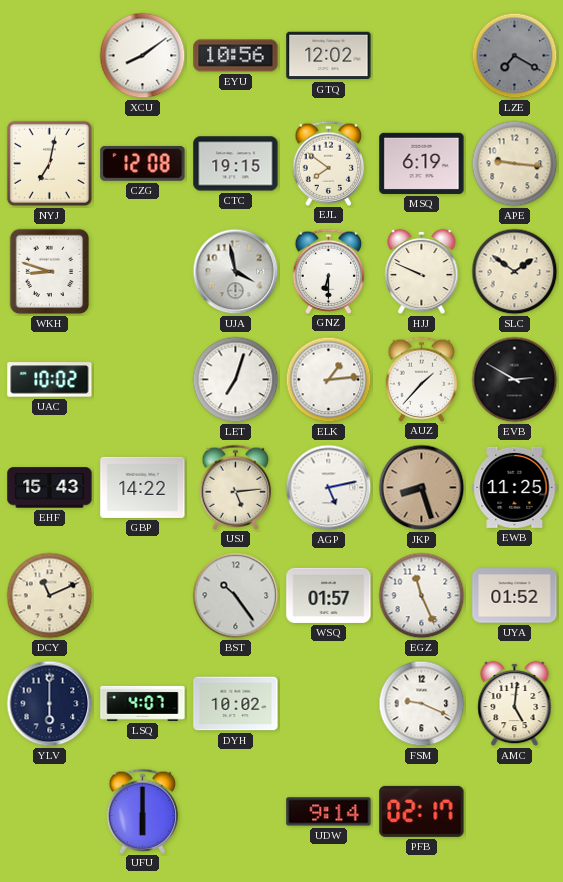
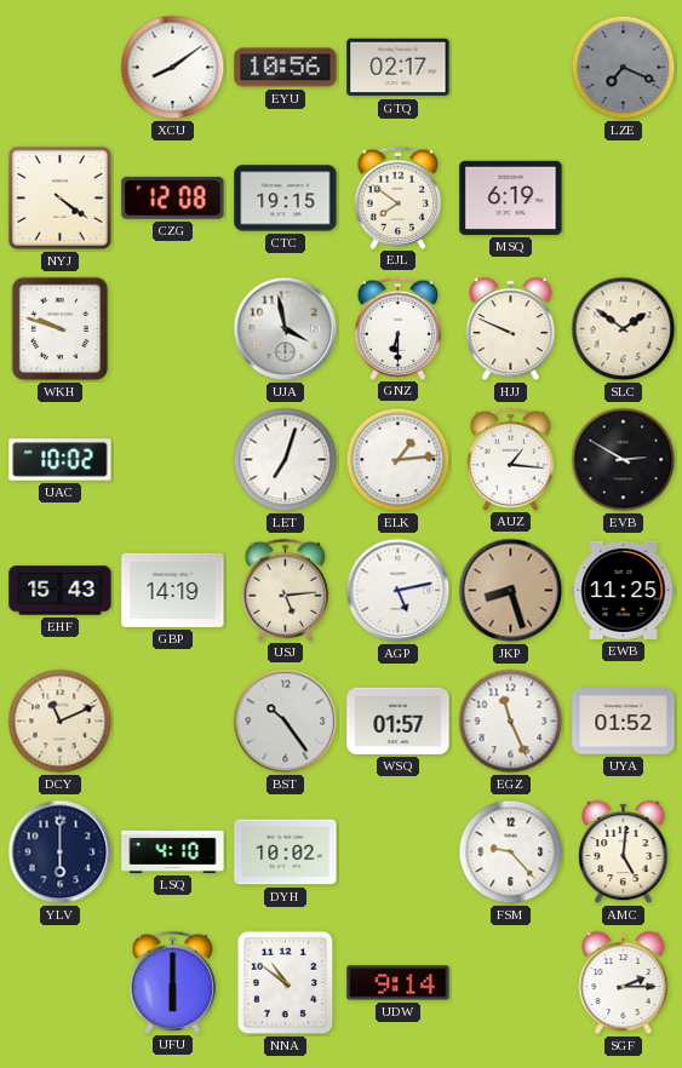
GTQ: 12:02 -> 02:17
LZE: 7:20 -> 7:19
NYJ: 7:02 -> 4:21
APE: 9:16 -> none
WKH: 8:48 -> 9:48
AUZ: 1:37 -> 1:16
GBP: 14:22 -> 14:19
LSQ: 4:07 -> 4:10
FSM: 9:19 -> 9:23
NNA: none -> 10:51
PFB: 02:17 -> none
SGF: none -> 2:15
